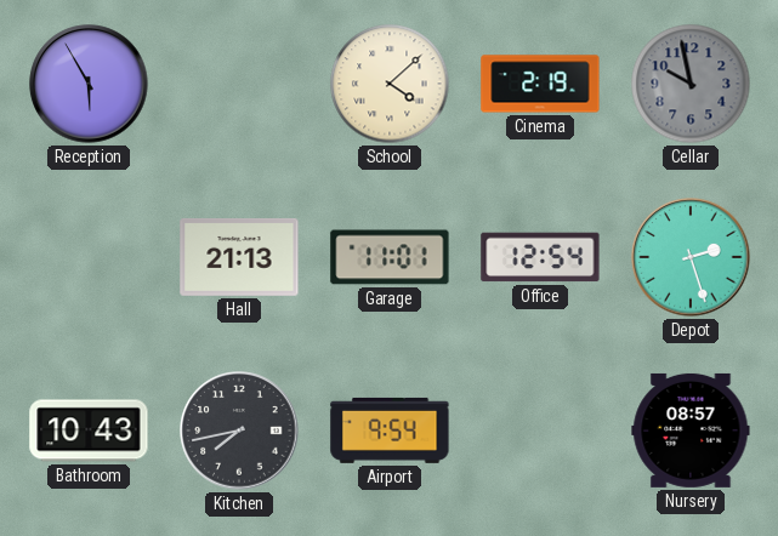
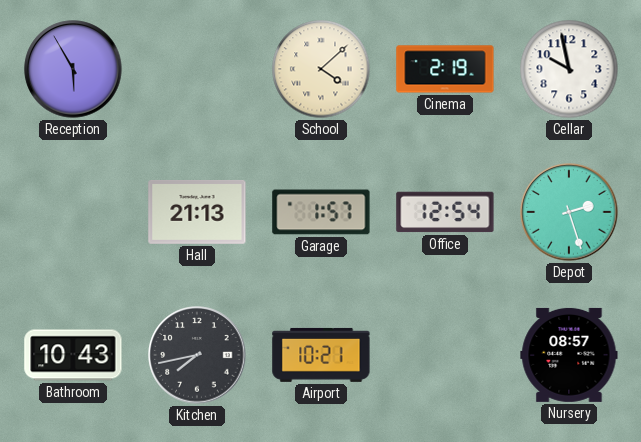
Cellar dial: grey -> white
Garage: 11:01 -> 1:57
Airport: 9:54 -> 10:21
